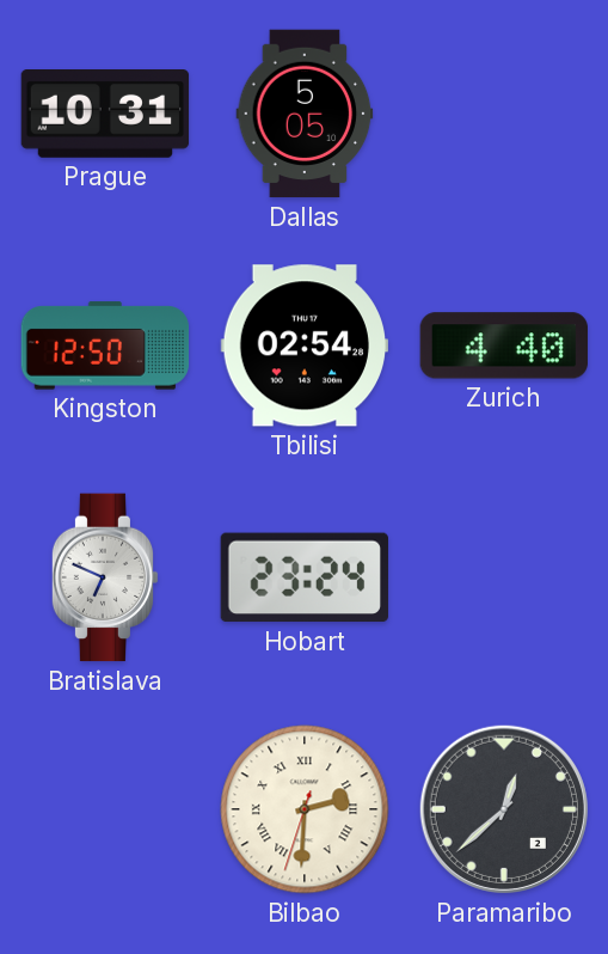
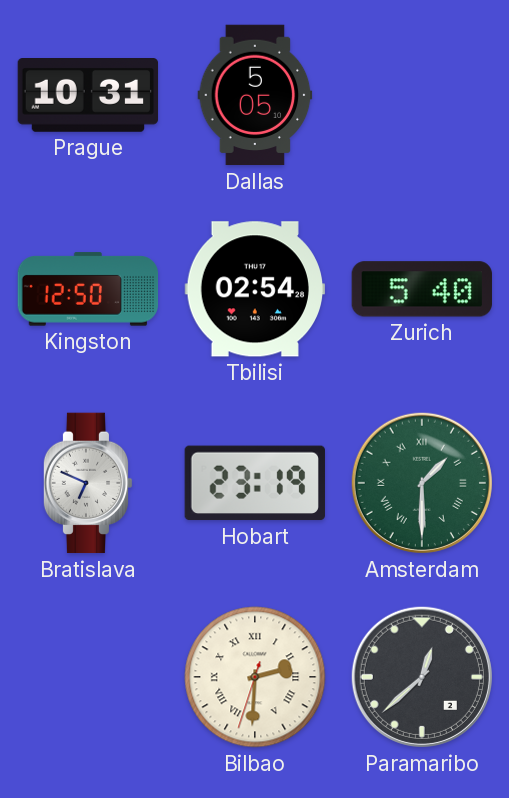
Zurich: 4:40 -> 5:40
Hobart: 23:24 -> 23:19
Amsterdam: none -> 1:30
